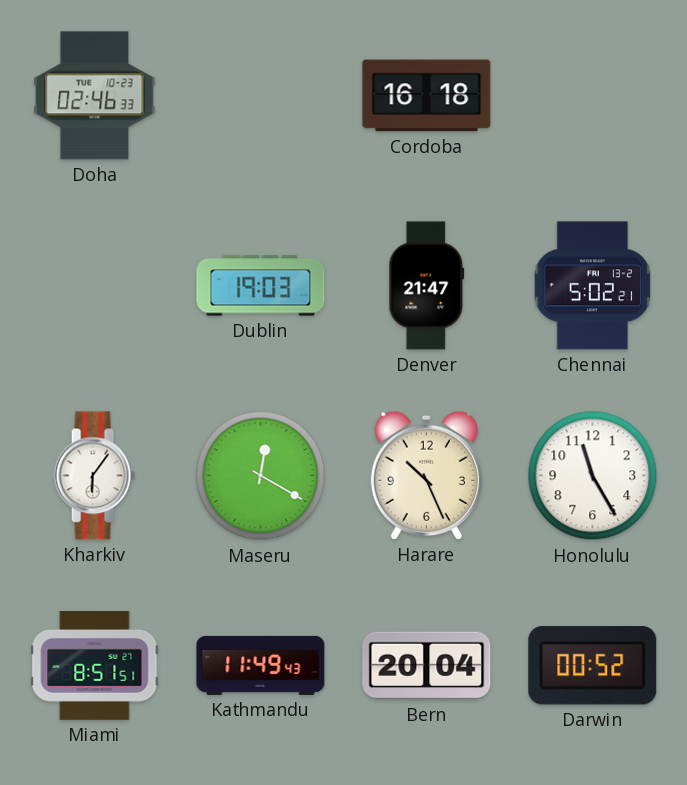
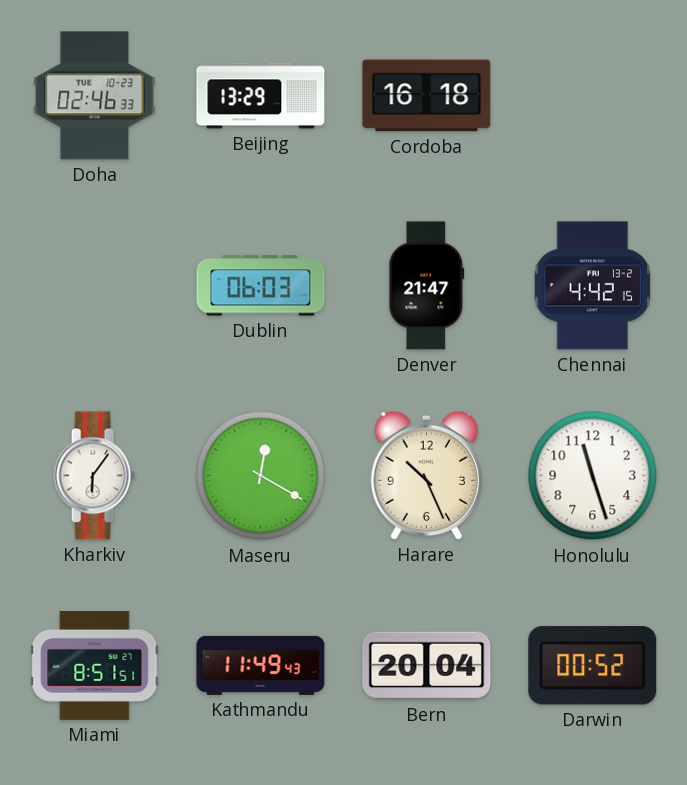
Beijing: none -> 13:29
Dublin: 19:03 -> 06:03
Chennai: 5:02 -> 4:42
Honolulu: 11:25 -> 11:27
